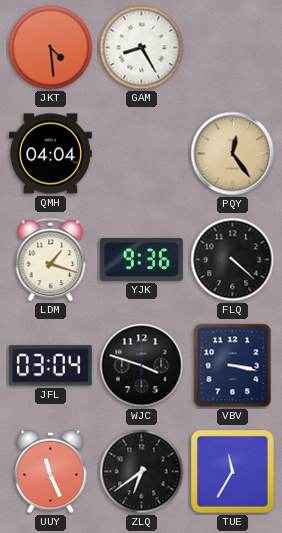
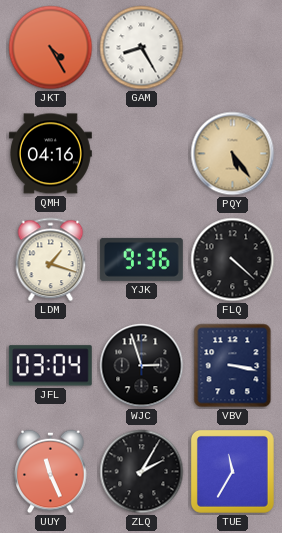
JKT: 4:29 -> 4:25
QMH: 04:04 -> 04:16
PQY: 12:24 -> 5:24
WJC: 3:48 -> 2:57
ZLQ: 6:39 -> 2:05
